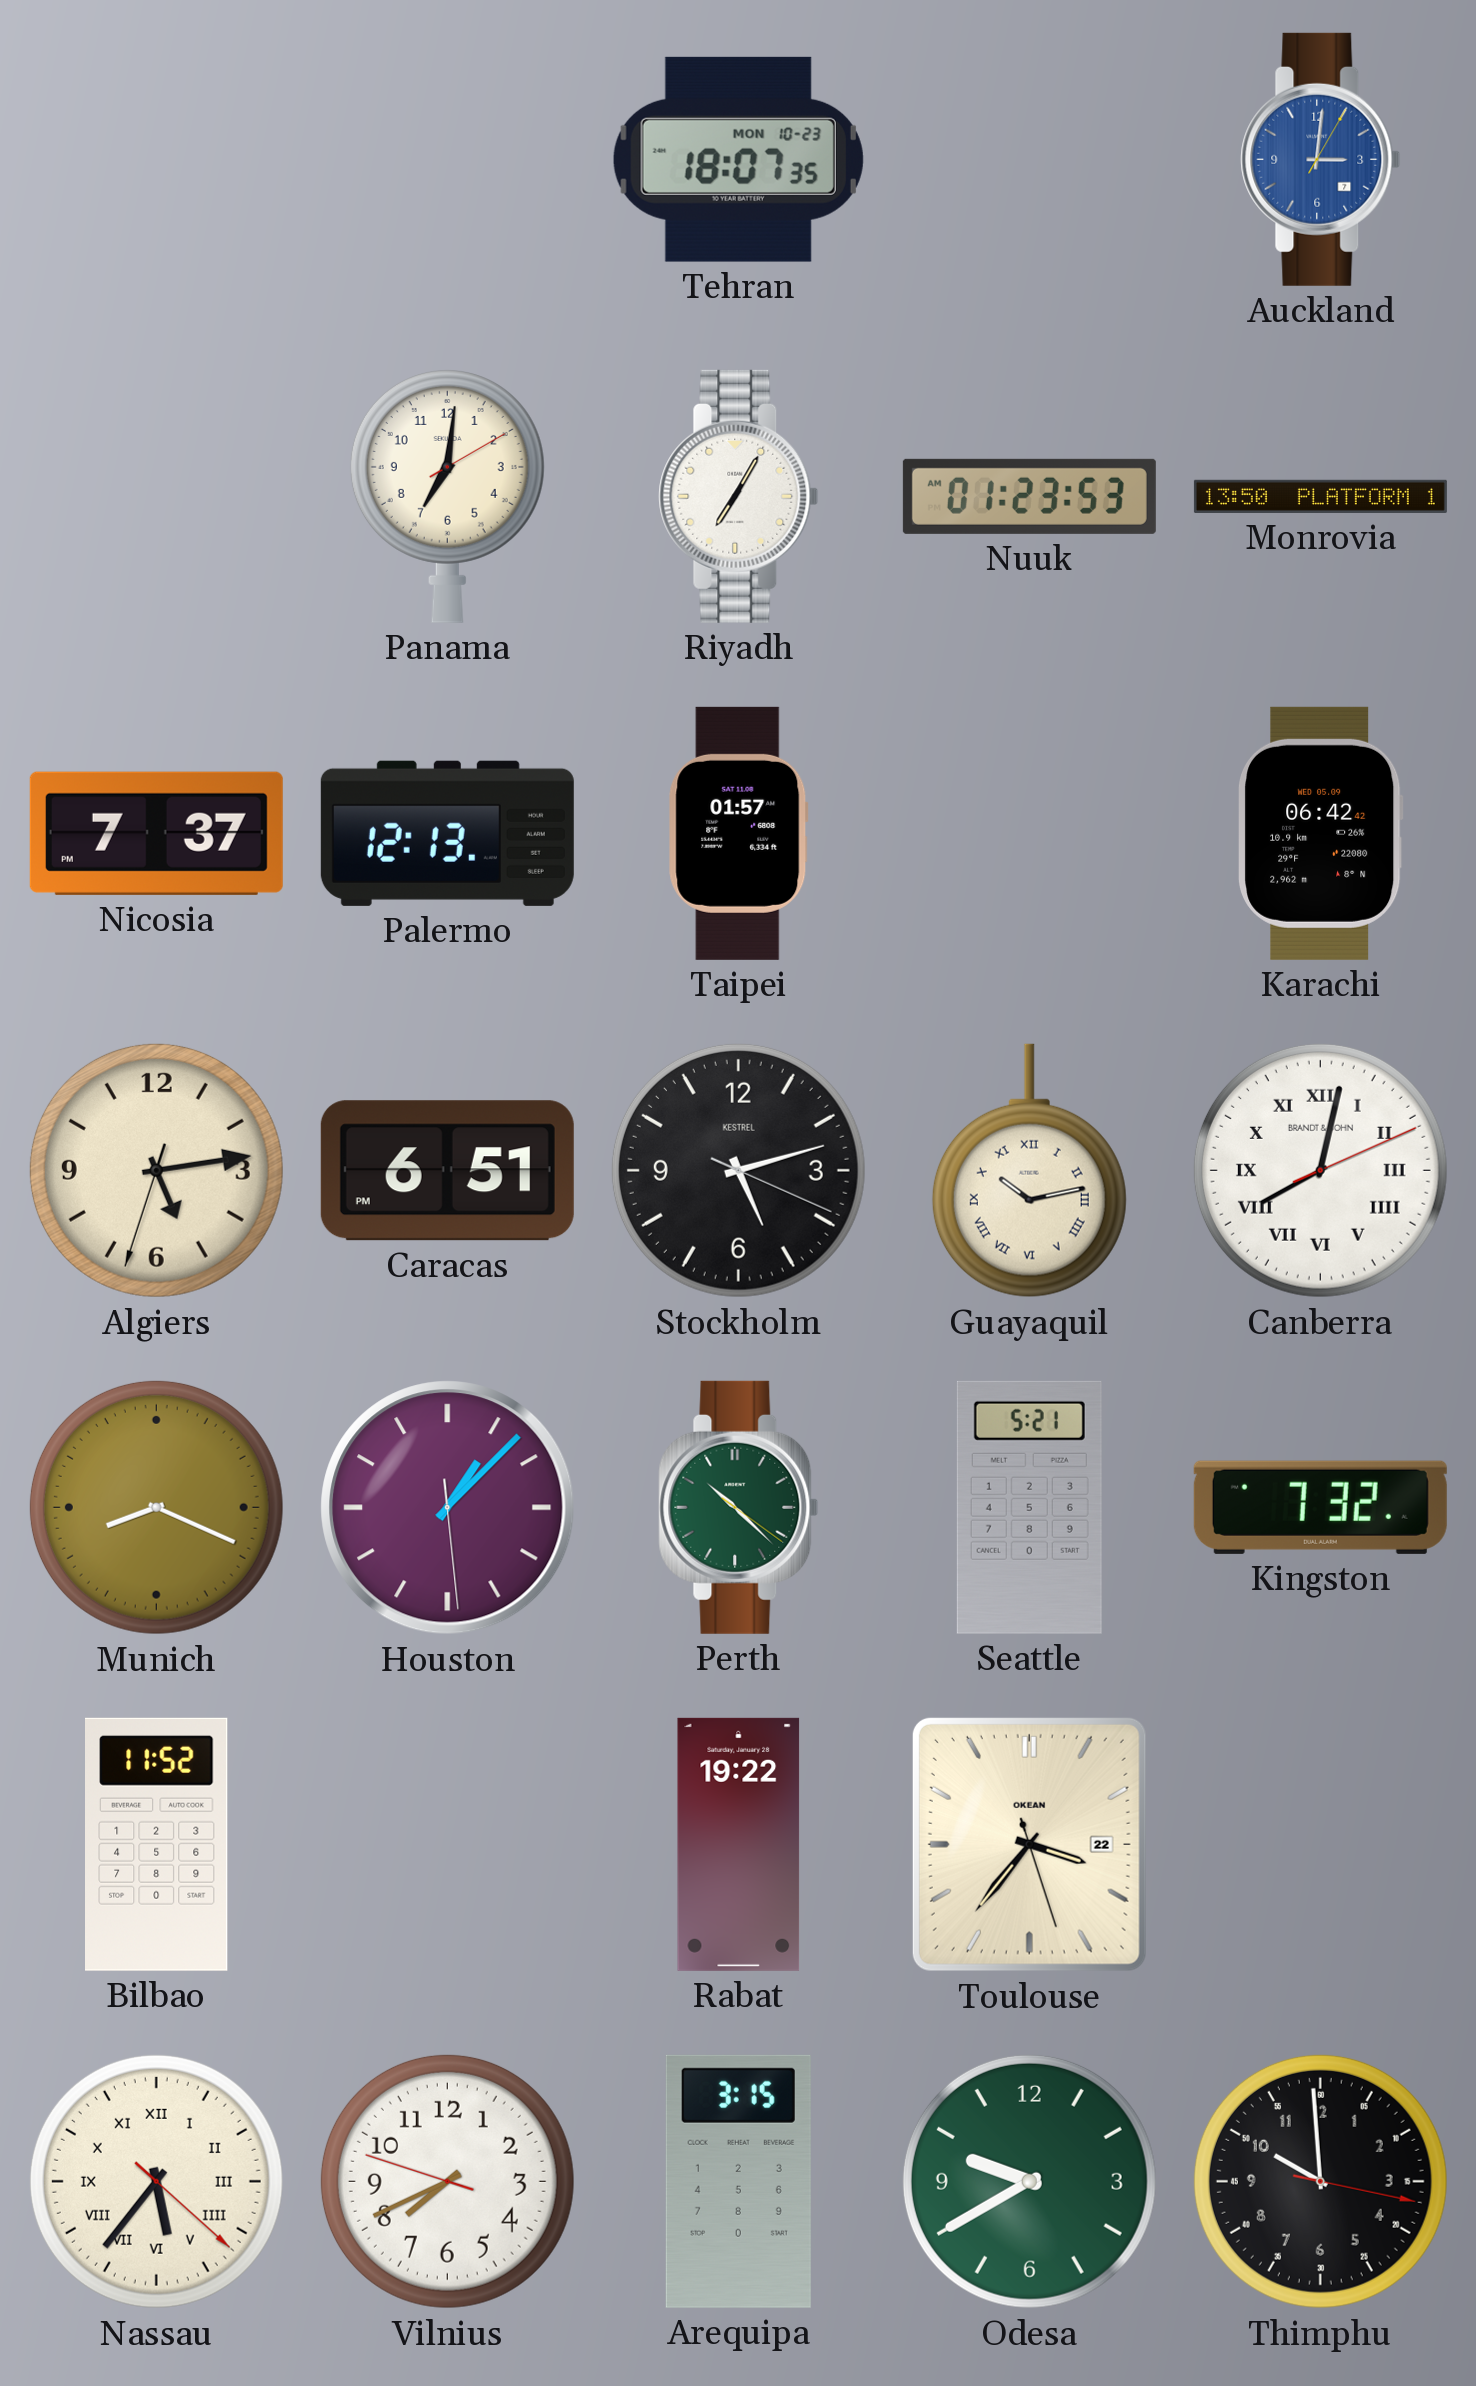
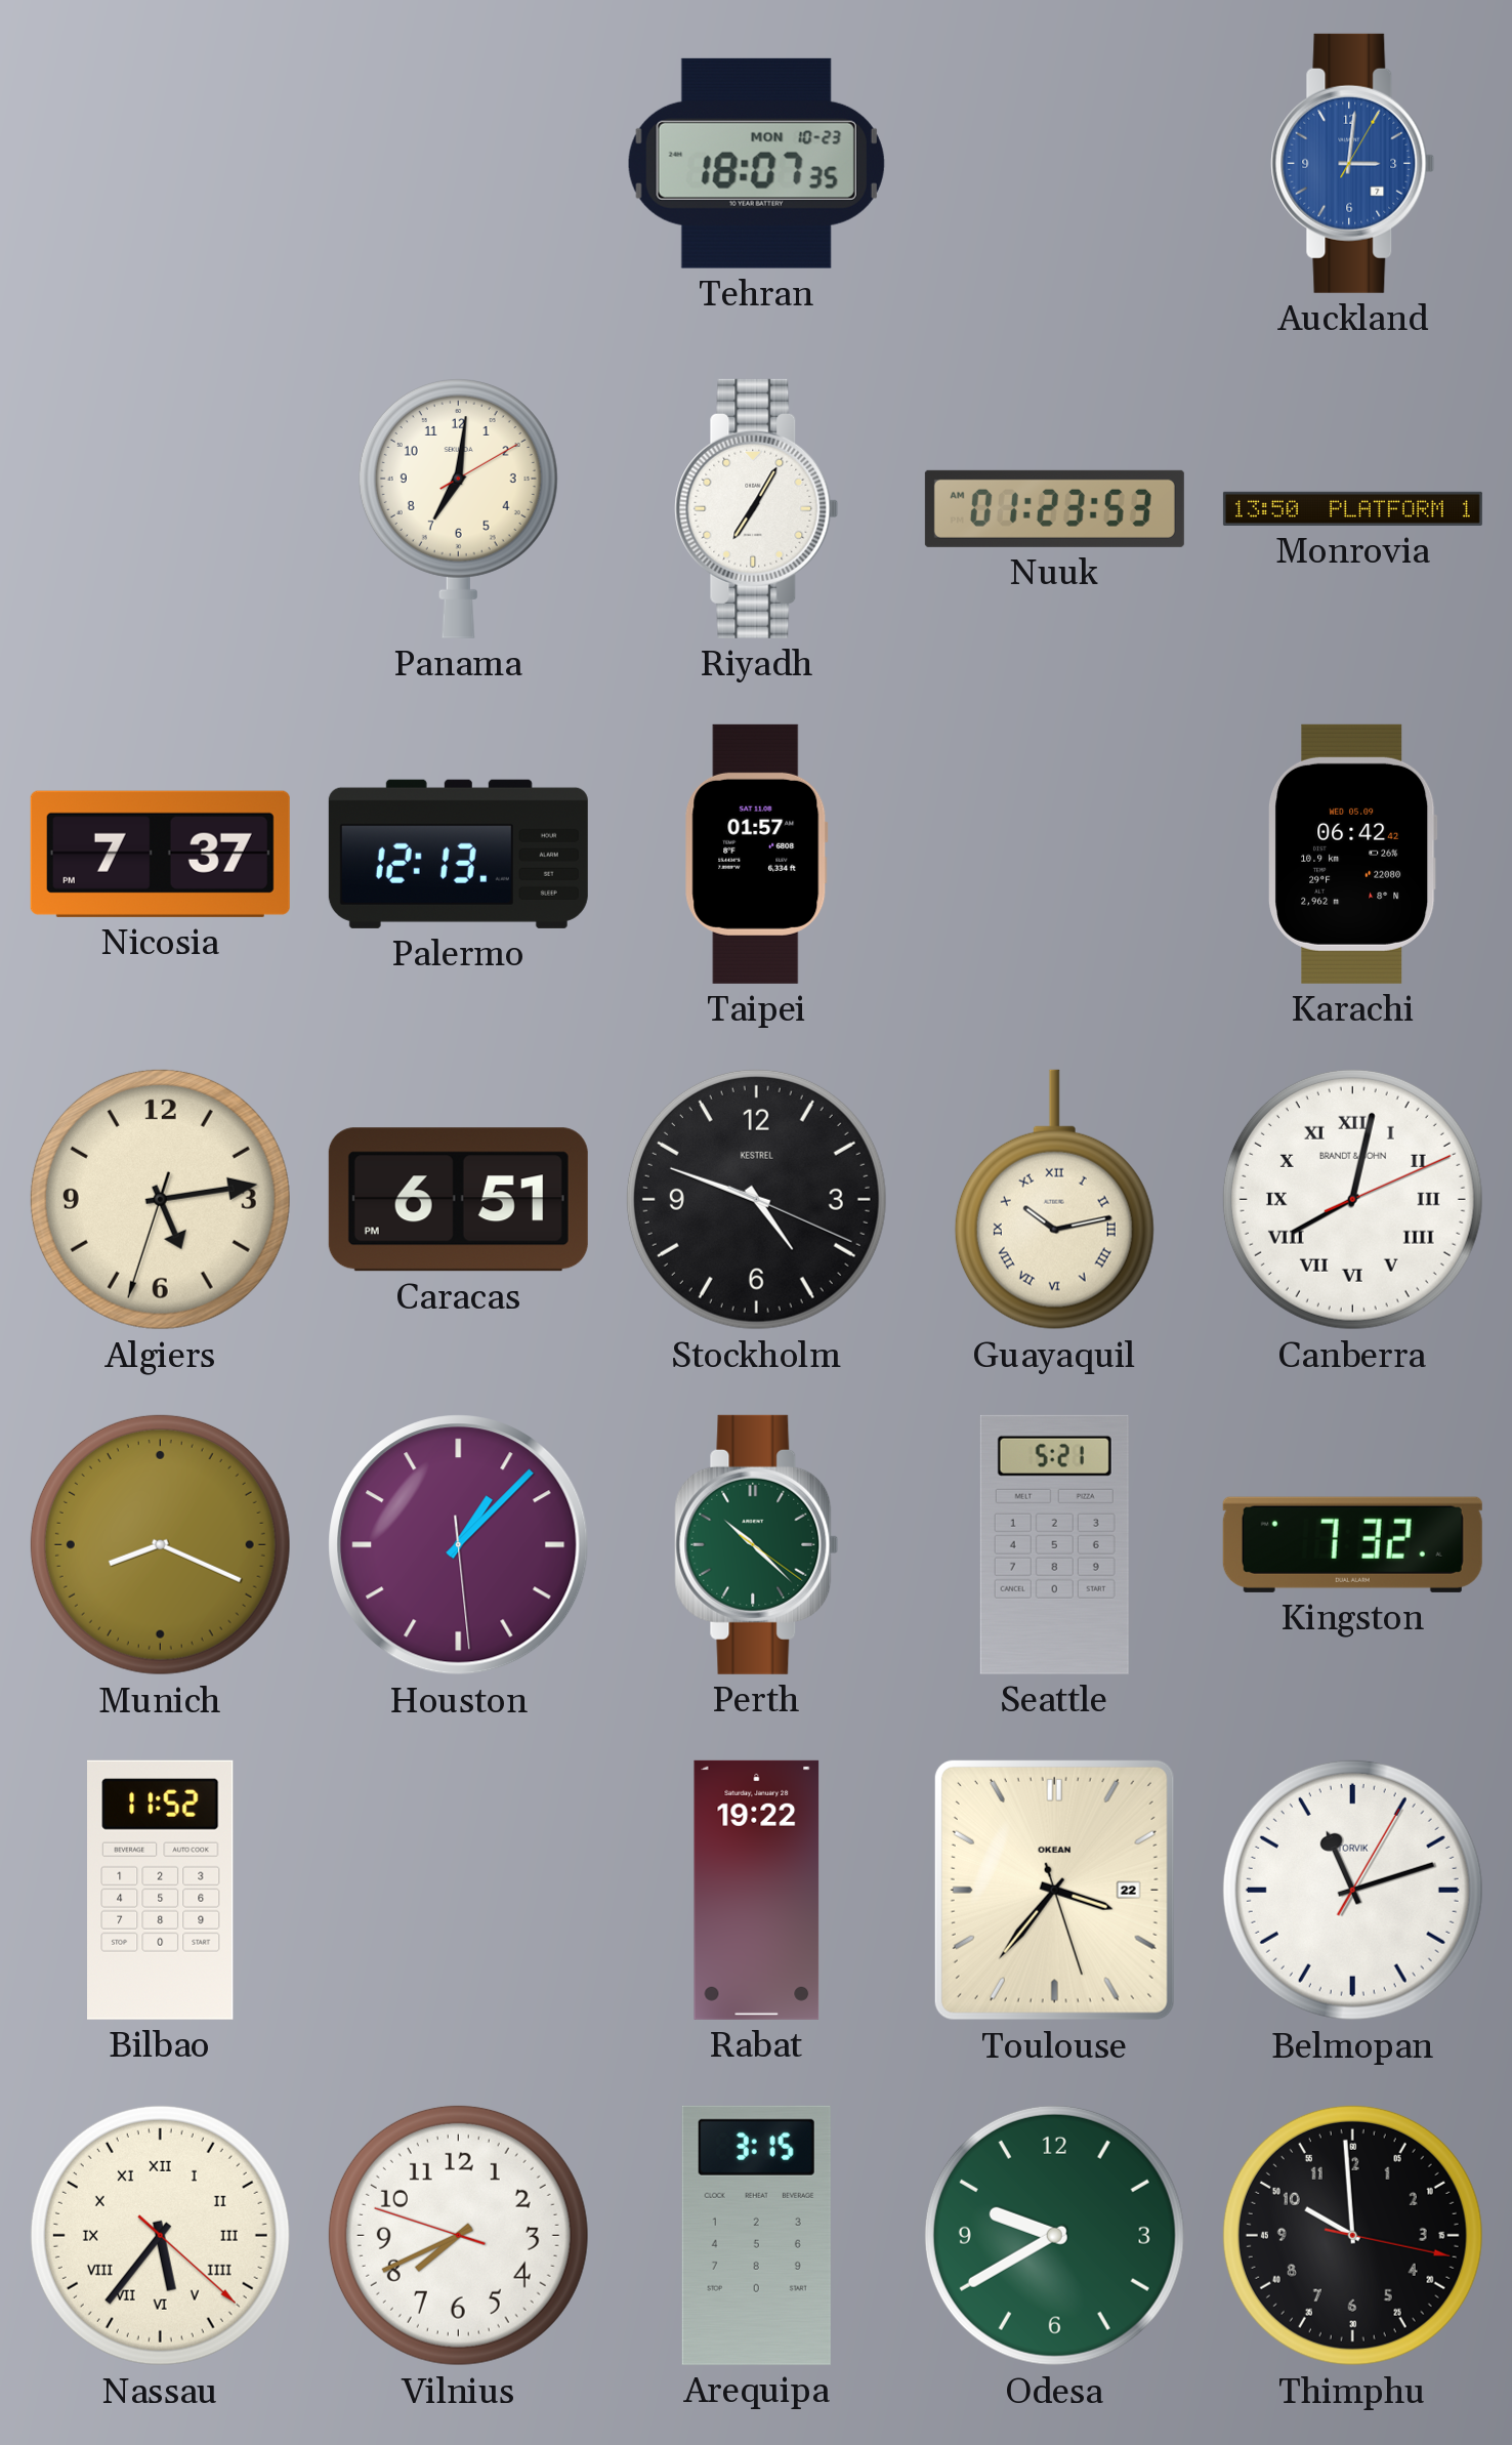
Stockholm: 5:12 -> 4:48
Belmopan: none -> 11:12
